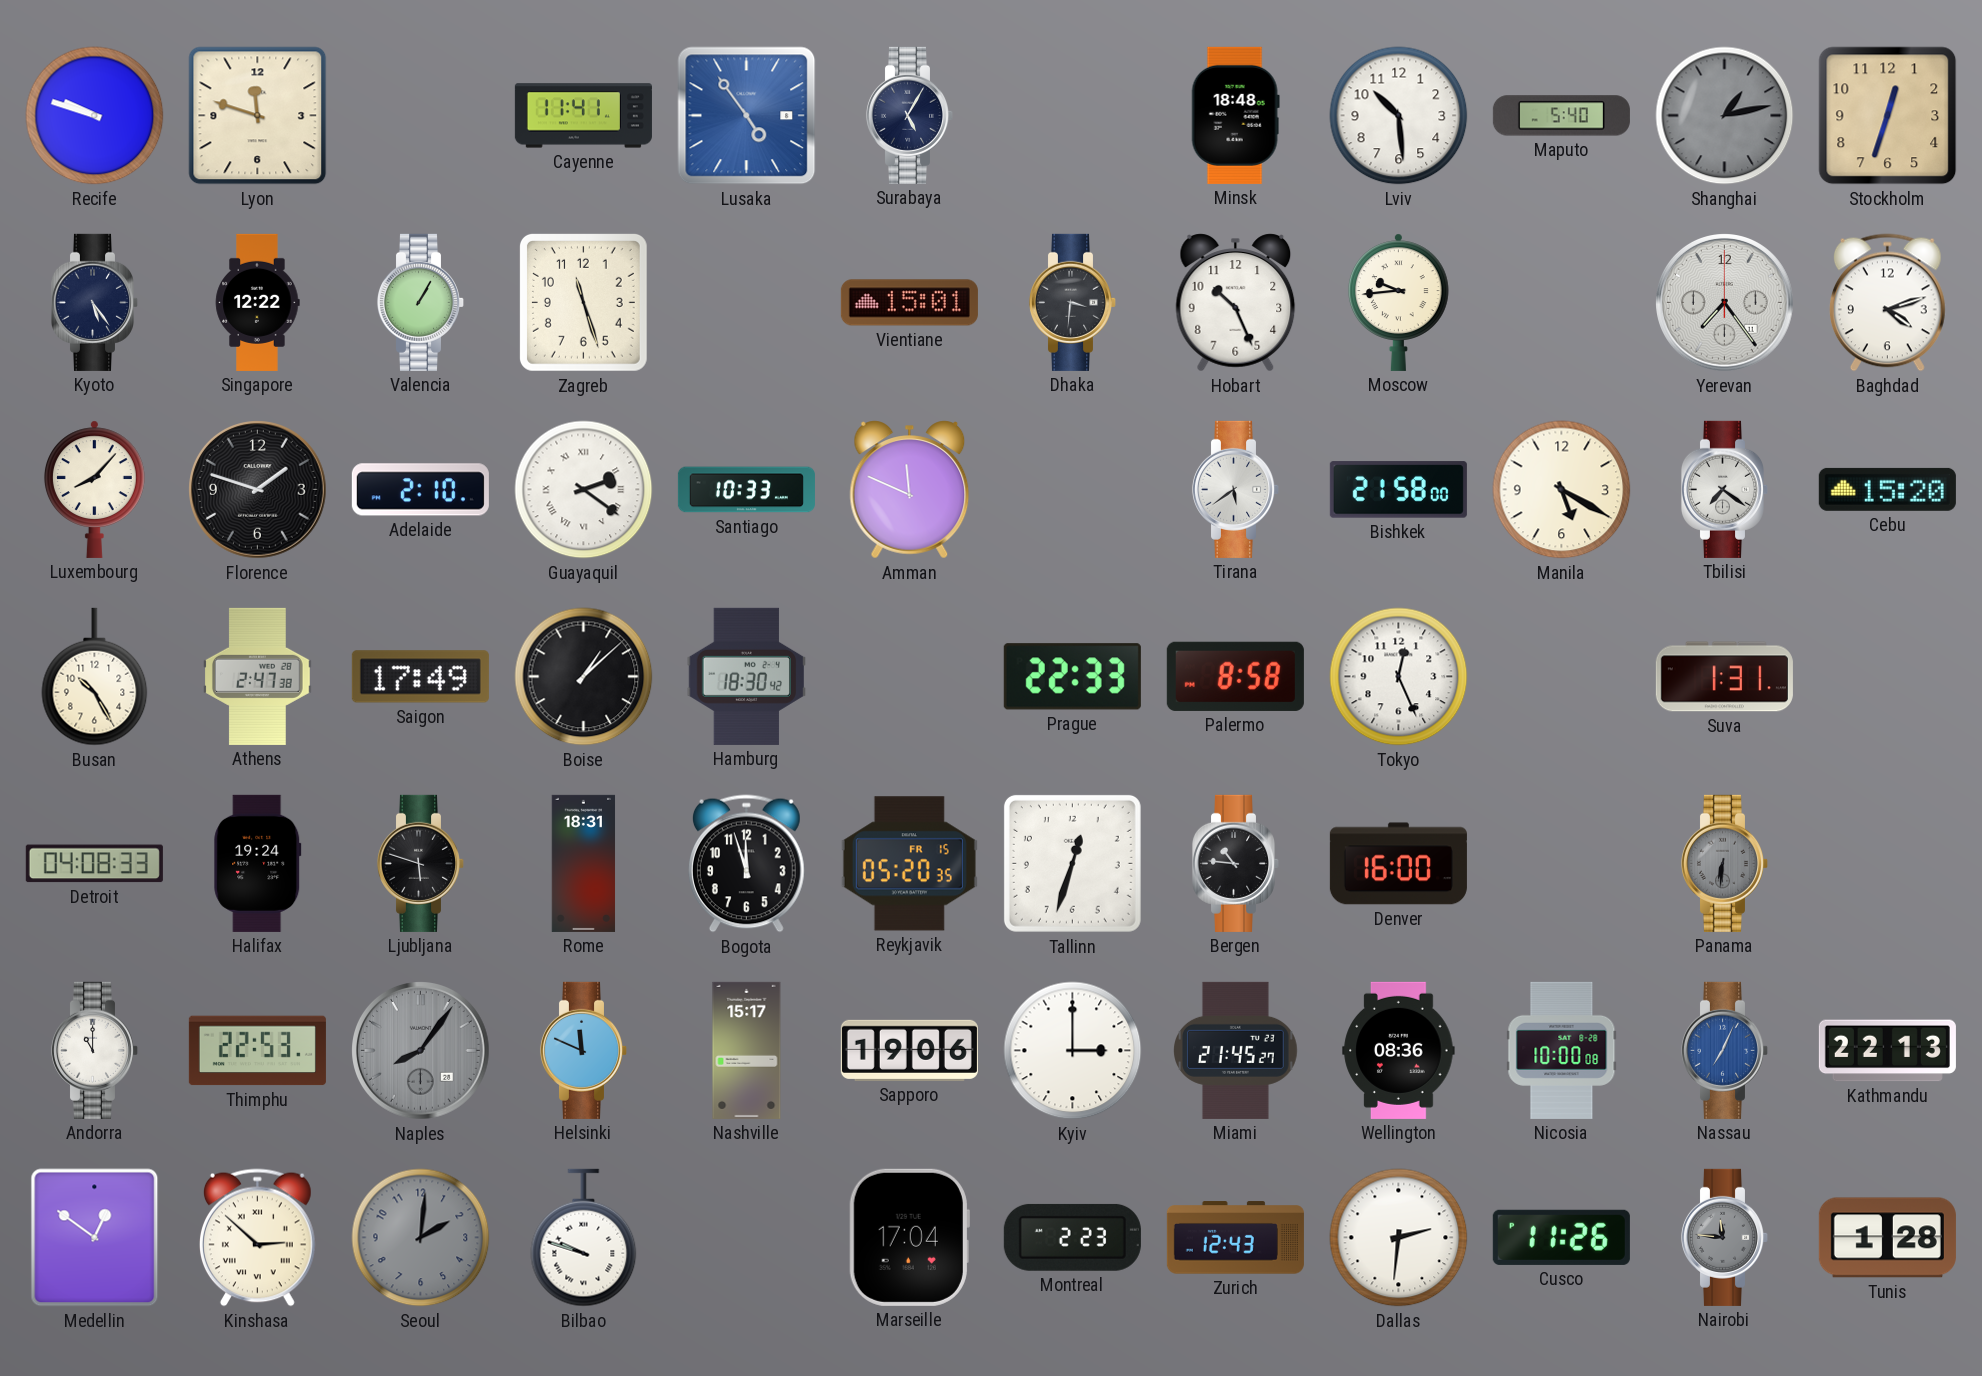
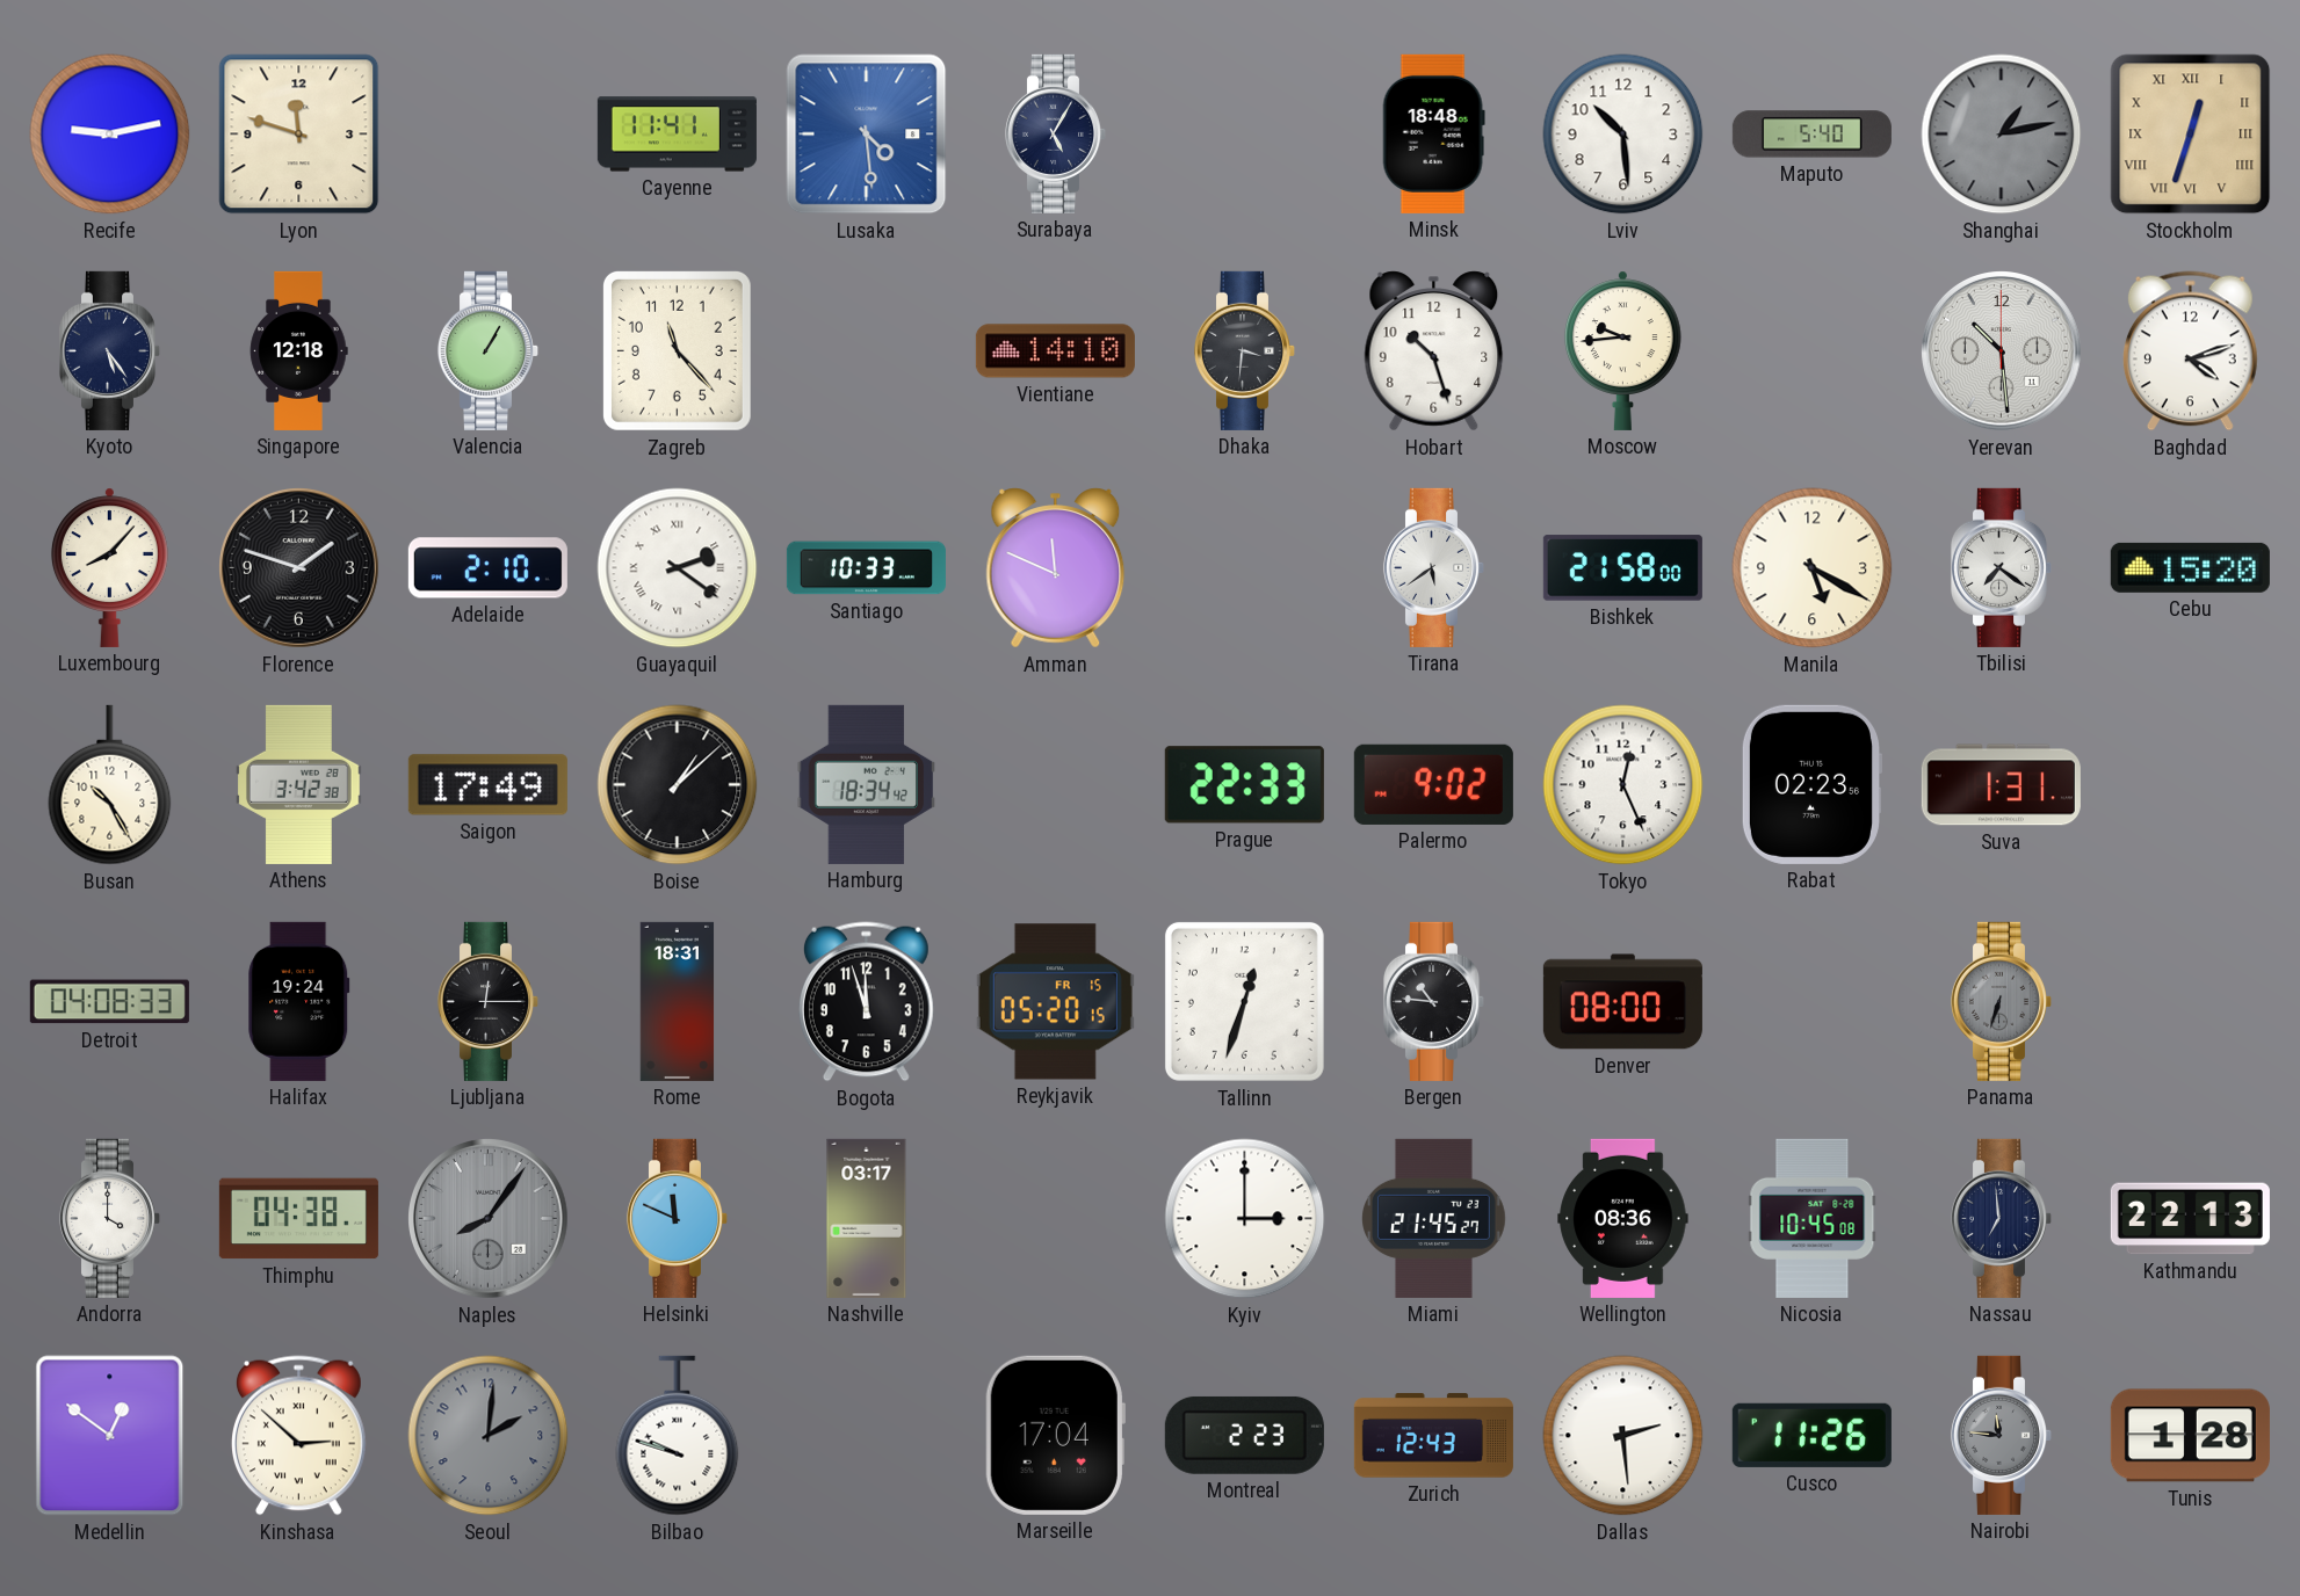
Recife: 9:48 -> 9:13
Lusaka: 4:54 -> 4:29
Stockholm numerals: Arabic -> Roman
Singapore: 12:22 -> 12:18
Zagreb: 11:27 -> 11:23
Vientiane: 15:01 -> 14:10
Hobart: 10:26 -> 10:27
Yerevan: 7:24 -> 10:29
Athens: 2:47 -> 3:42
Hamburg: 18:30 -> 18:34
Palermo: 8:58 -> 9:02
Rabat: none -> 02:23
Ljubljana: 5:48 -> 12:15
Reykjavik: 05:20:35 -> 05:20:15
Denver: 16:00 -> 08:00
Panama: 6:31 -> 6:33
Andorra: 11:00 -> 4:00
Thimphu: 22:53 -> 04:38
Nashville: 15:17 -> 03:17
Sapporo: 19:06 -> none
Nicosia: 10:00 -> 10:45
Nassau: 7:04 -> 6:59
Nassau dial: blue -> navy
Dallas: 2:31 -> 2:29
